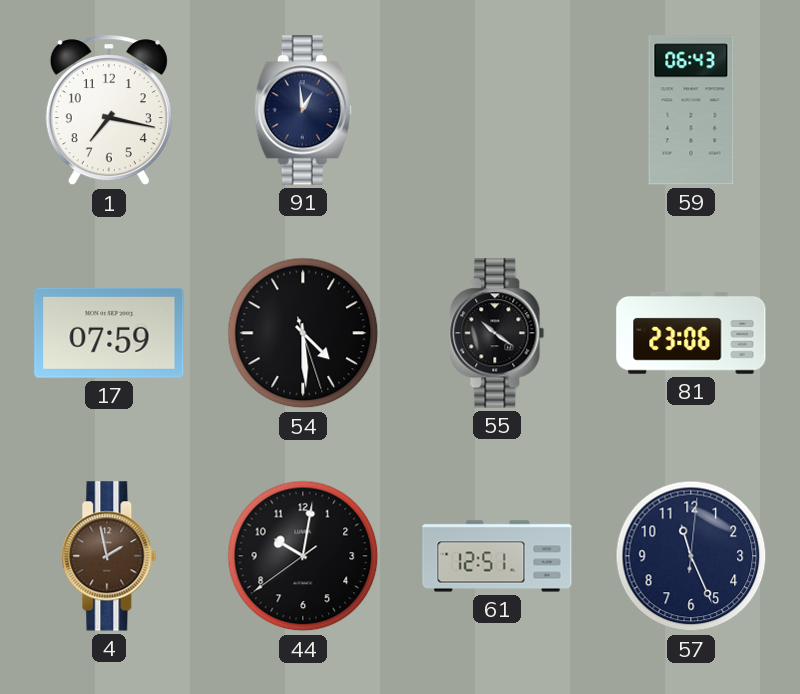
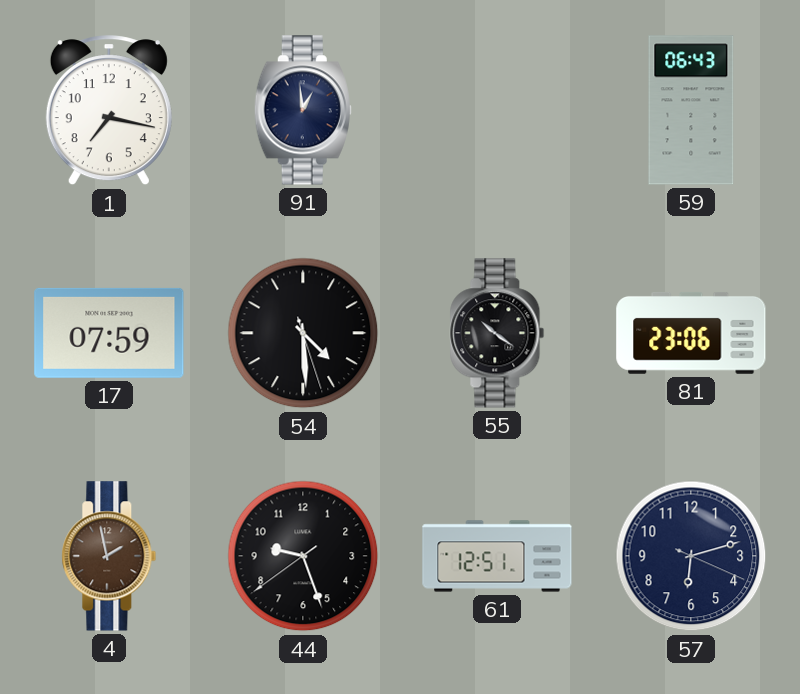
44: 10:01 -> 9:26
57: 11:26 -> 6:12
